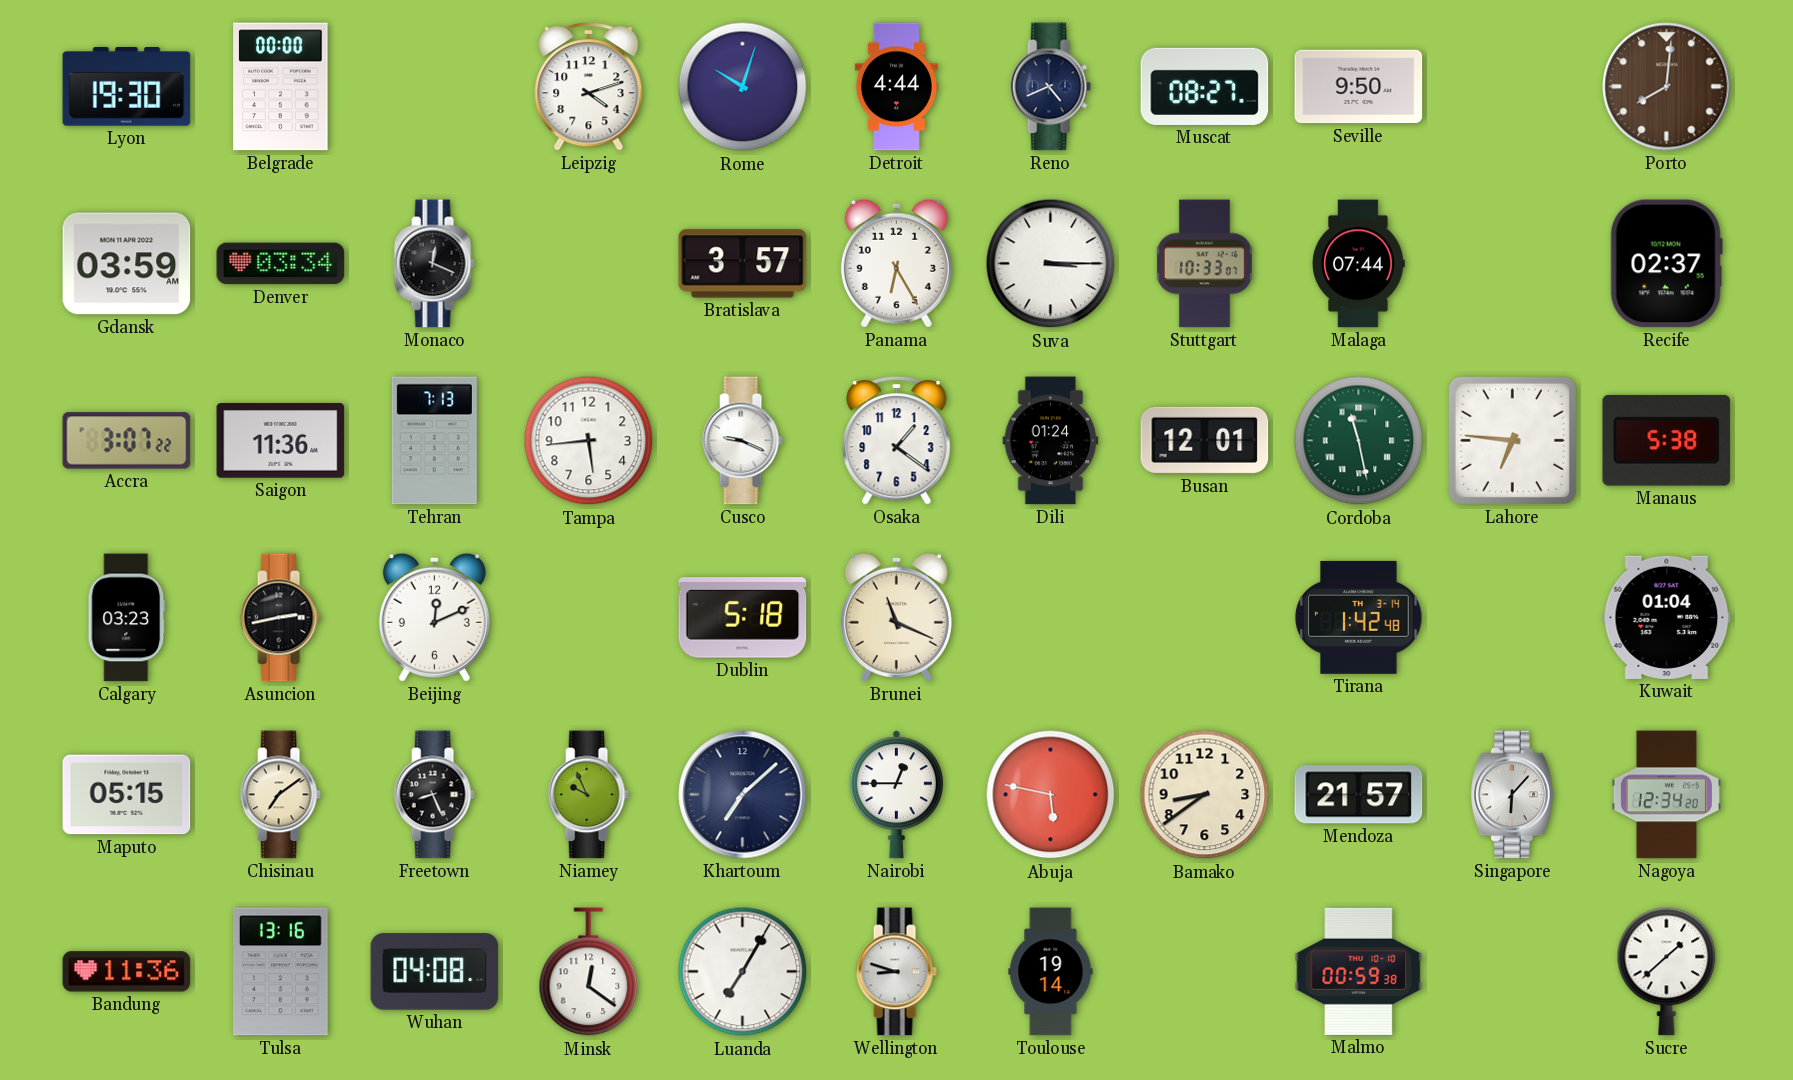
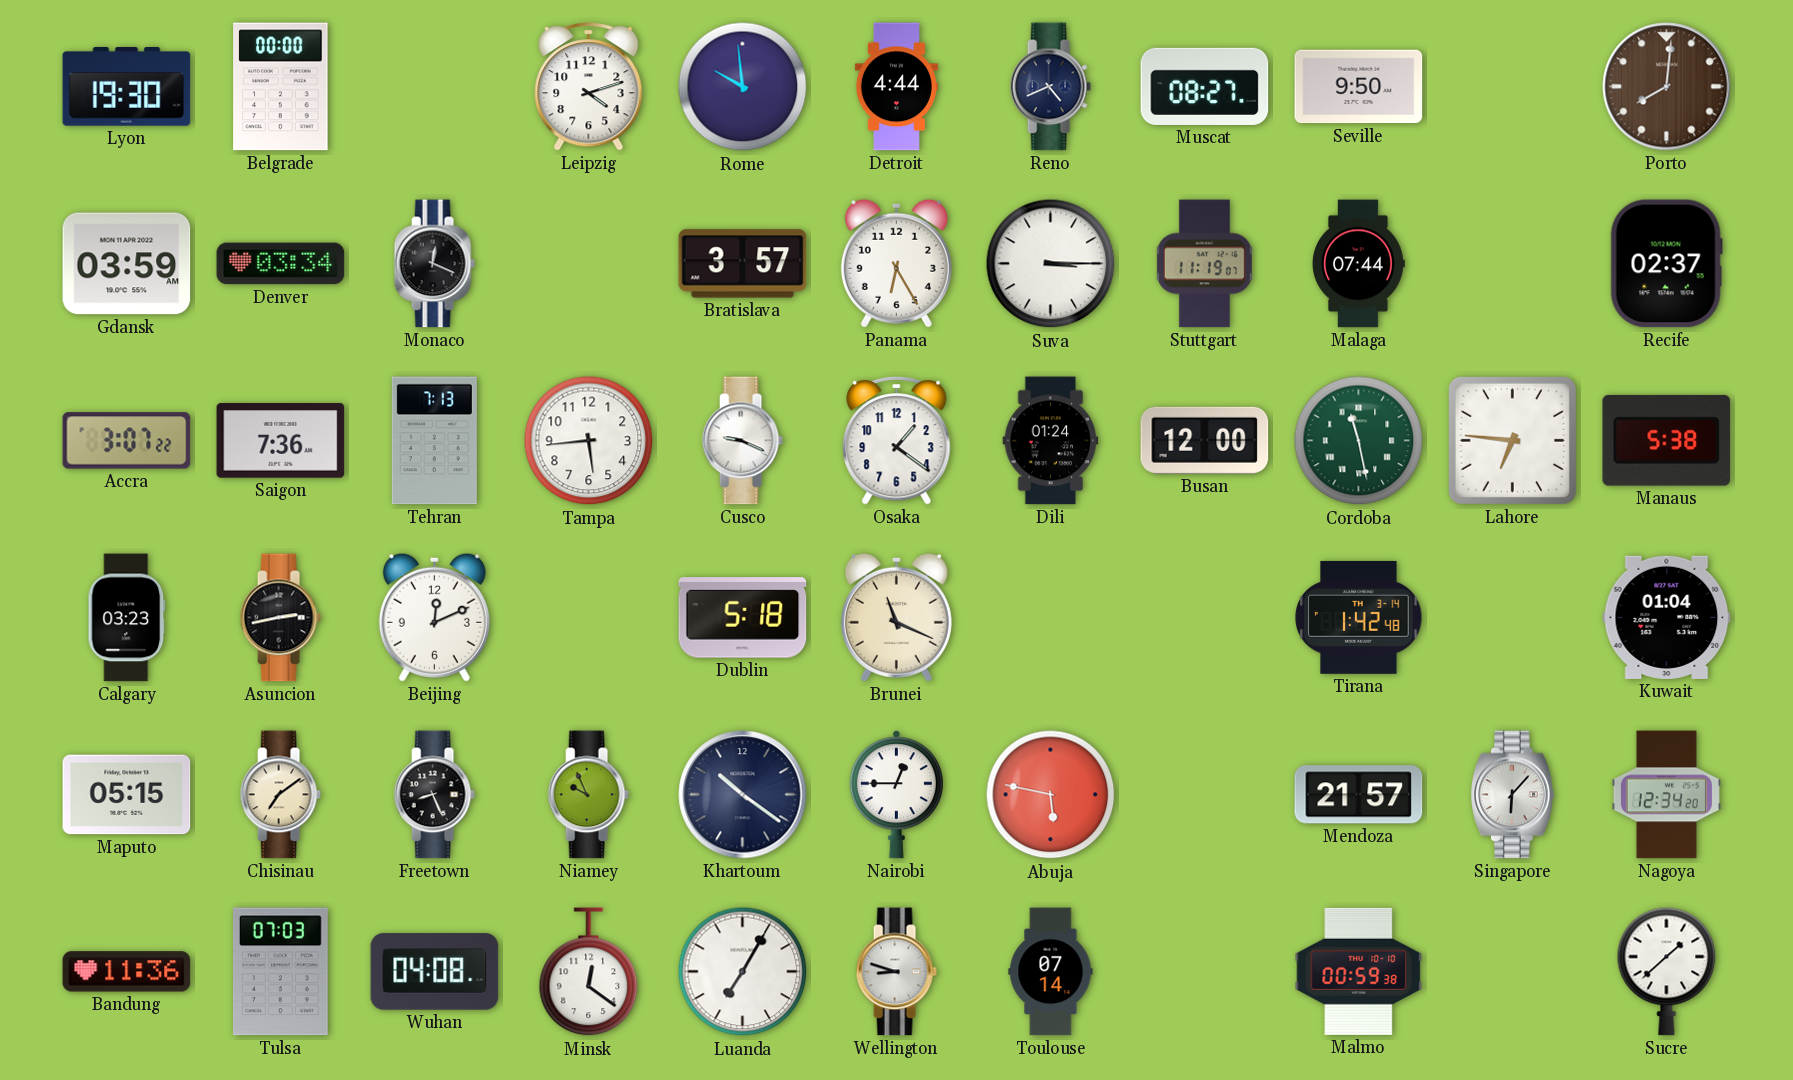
Rome: 10:03 -> 9:59
Stuttgart: 10:33 -> 11:19
Saigon: 11:36 -> 7:36
Busan: 12:01 -> 12:00
Khartoum: 7:08 -> 10:21
Bamako: 8:39 -> none
Tulsa: 13:16 -> 07:03
Toulouse: 19:14 -> 07:14
